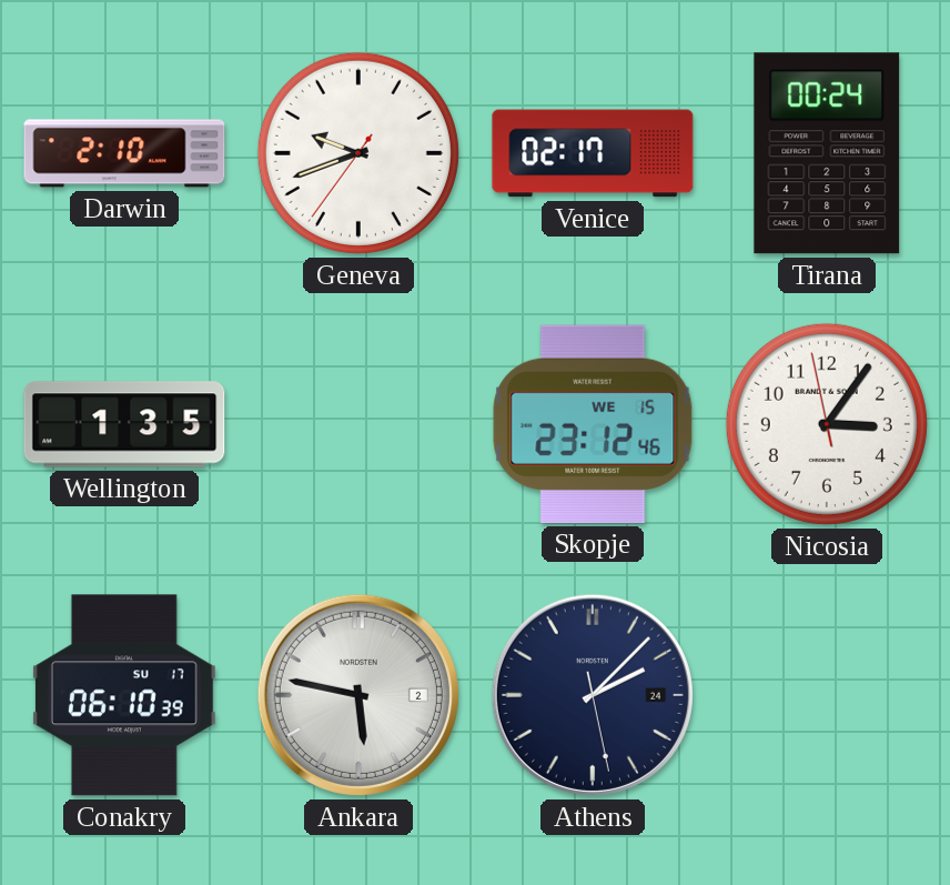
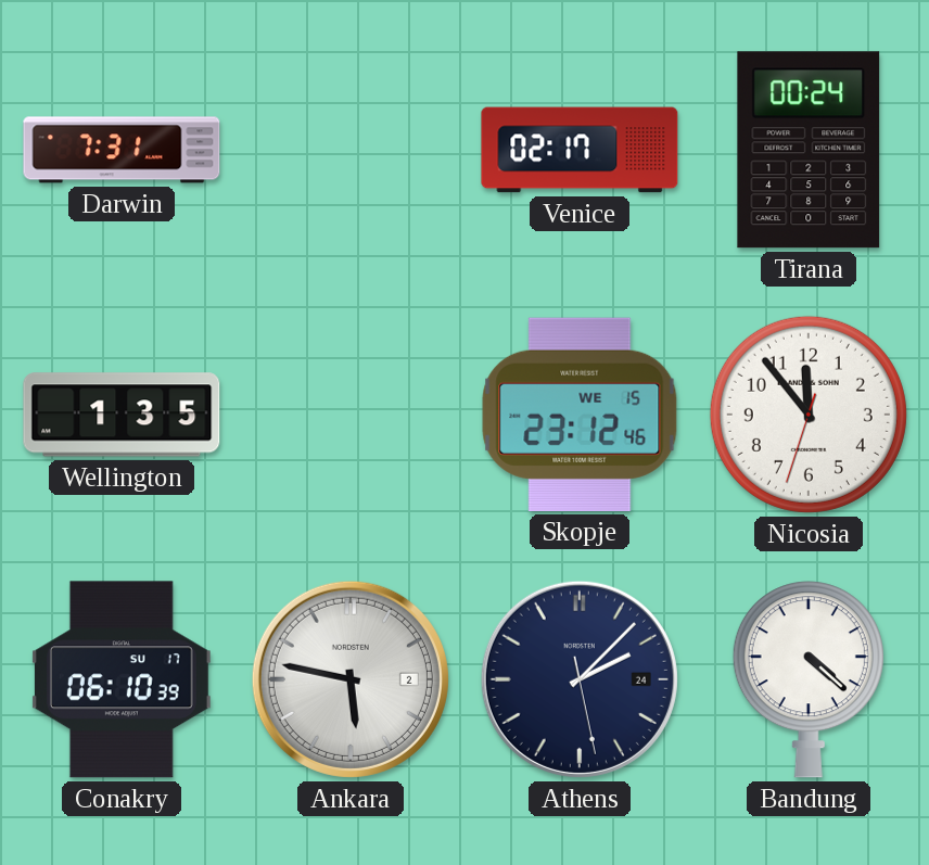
Darwin: 2:10 -> 7:31
Geneva: 9:41 -> none
Nicosia: 3:05 -> 11:53
Bandung: none -> 4:22
